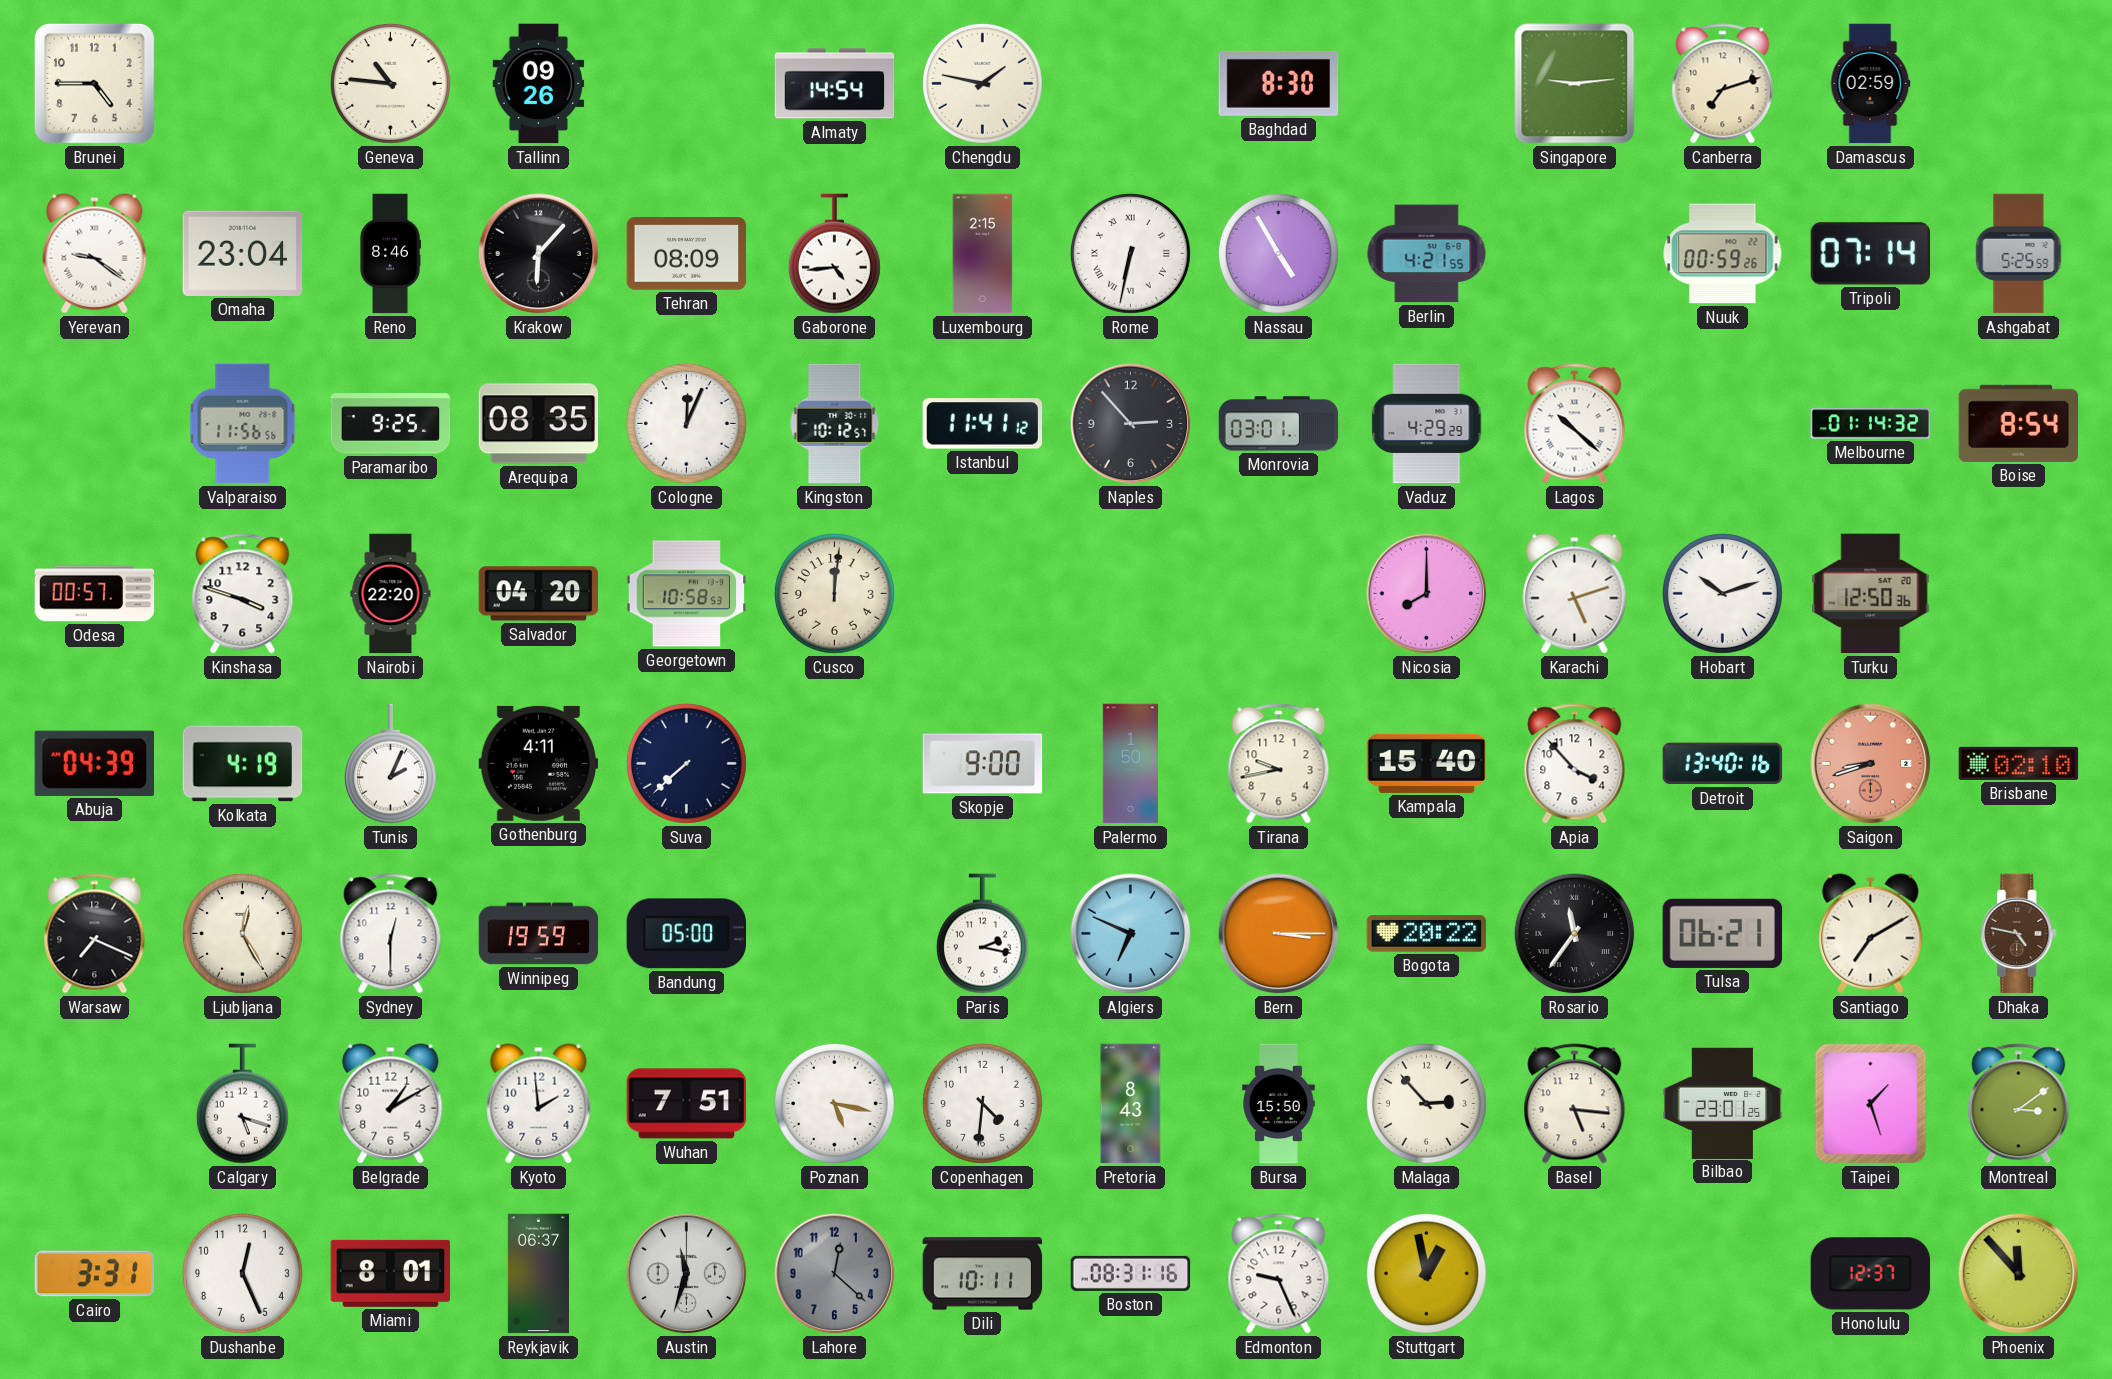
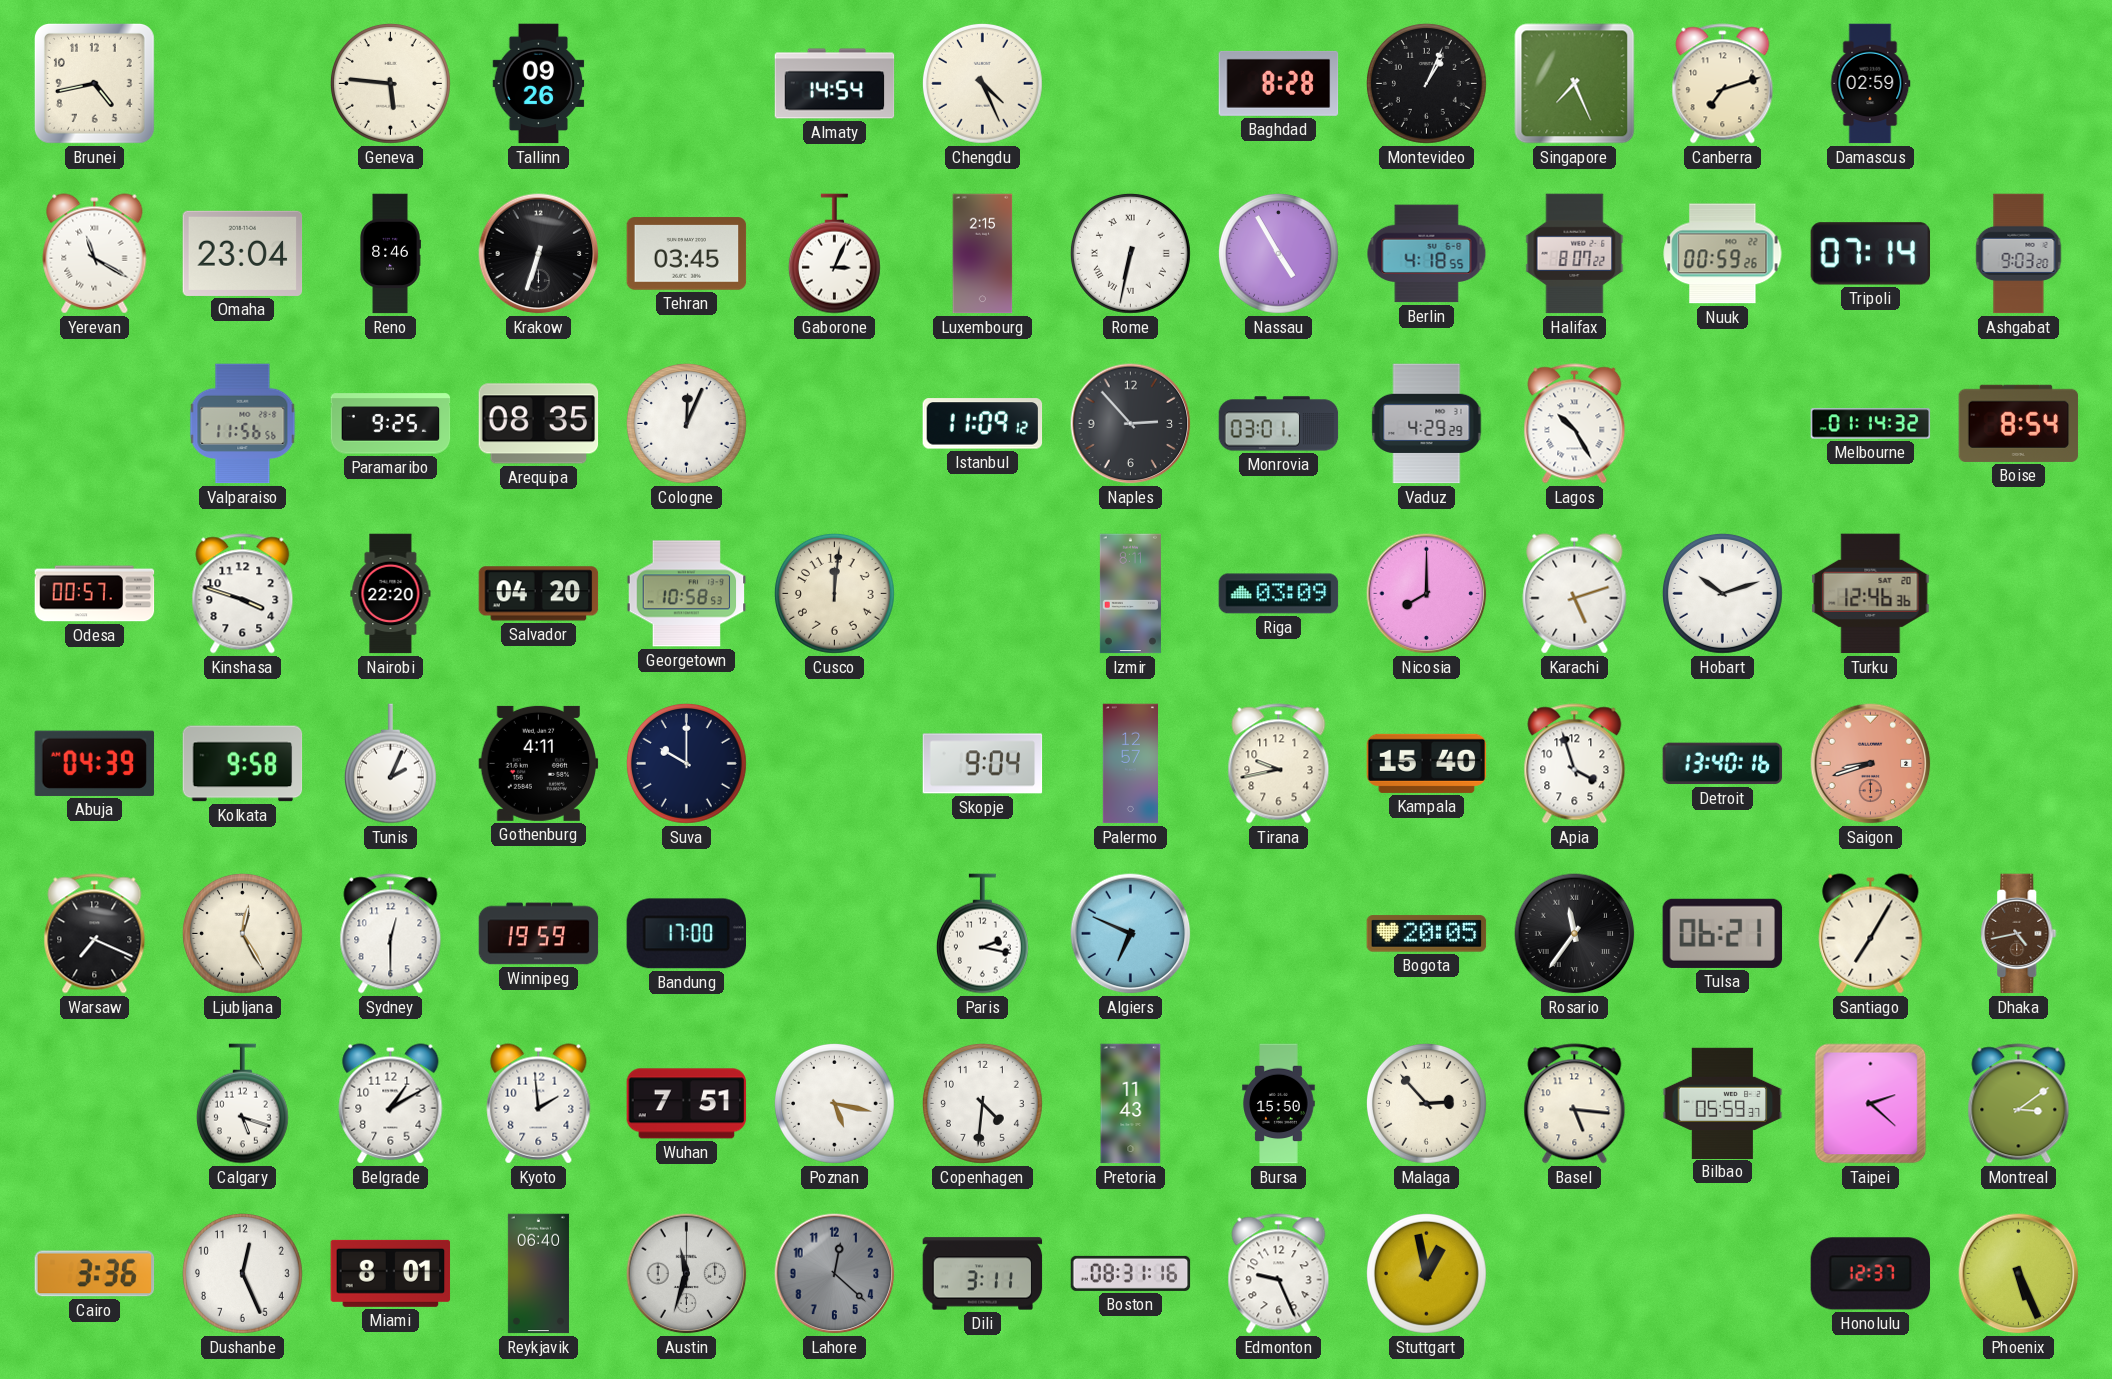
Brunei: 4:45 -> 4:43
Geneva: 10:46 -> 5:46
Chengdu: 1:47 -> 4:26
Baghdad: 8:30 -> 8:28
Montevideo: none -> 1:04
Singapore: 9:14 -> 7:26
Yerevan: 9:21 -> 11:20
Krakow: 6:07 -> 6:33
Tehran: 08:09 -> 03:45
Gaborone: 4:44 -> 3:04
Berlin: 4:21 -> 4:18
Halifax: none -> 8:07
Ashgabat: 5:25 -> 9:03
Kingston: 10:12 -> none
Istanbul: 11:41 -> 11:09
Lagos: 10:22 -> 10:25
Izmir: none -> 8:11
Riga: none -> 03:09
Turku: 12:50 -> 12:46
Kolkata: 4:19 -> 9:58
Suva: 7:38 -> 10:00
Skopje: 9:00 -> 9:04
Palermo: 1:50 -> 12:57
Apia: 3:53 -> 3:57
Brisbane: 02:10 -> none
Bandung: 05:00 -> 17:00
Bern: 3:15 -> none
Bogota: 20:22 -> 20:05
Santiago: 7:10 -> 7:05
Dhaka: 4:47 -> 4:43
Pretoria: 8:43 -> 11:43
Bilbao: 23:01 -> 05:59
Taipei: 1:27 -> 2:22
Cairo: 3:31 -> 3:36
Reykjavik: 06:37 -> 06:40
Dili: 10:11 -> 3:11
Phoenix: 11:53 -> 5:26
